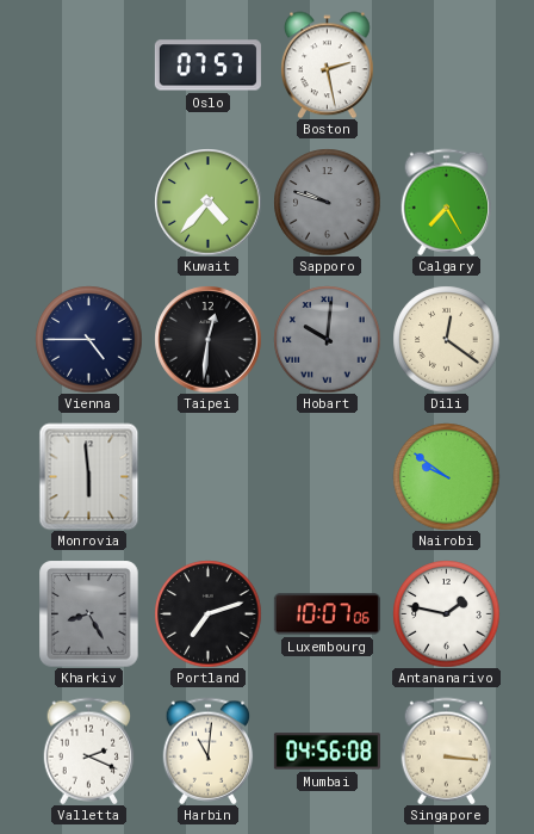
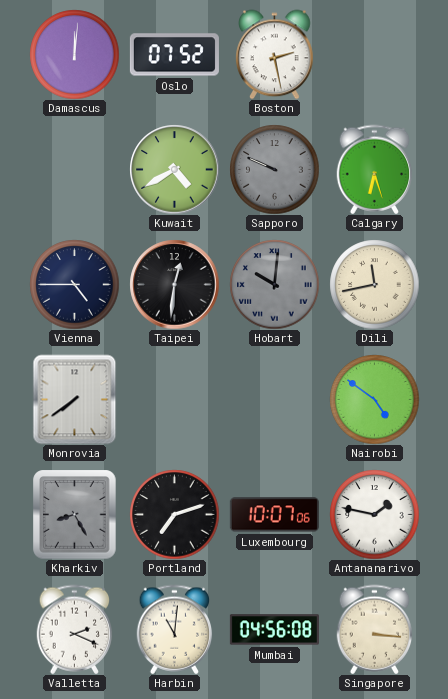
Damascus: none -> 12:01
Oslo: 07:57 -> 07:52
Kuwait: 4:37 -> 4:40
Sapporo: 9:48 -> 9:49
Calgary: 7:25 -> 6:27
Dili: 12:21 -> 11:43
Monrovia: 5:59 -> 7:39
Nairobi: 9:51 -> 4:51
